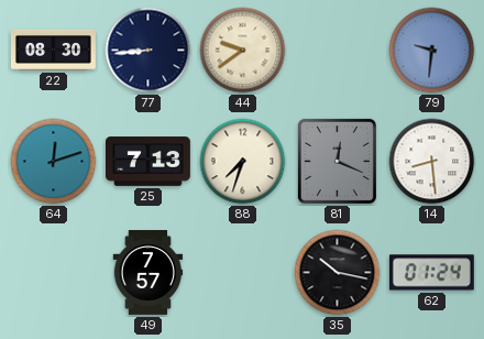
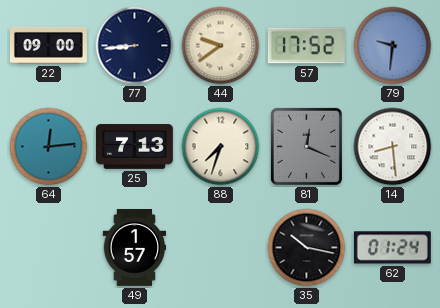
22: 08:30 -> 09:00
57: none -> 17:52
64: 12:12 -> 12:14
49: 7:57 -> 1:57
